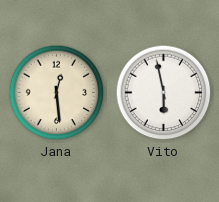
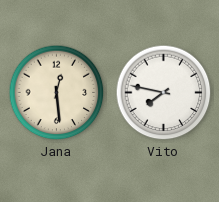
Vito: 5:58 -> 7:47
